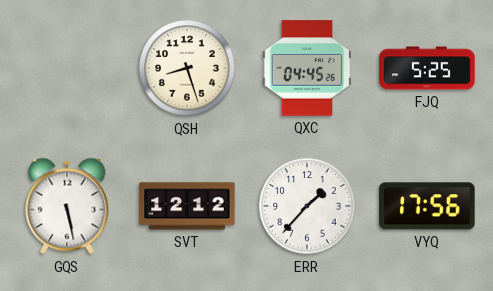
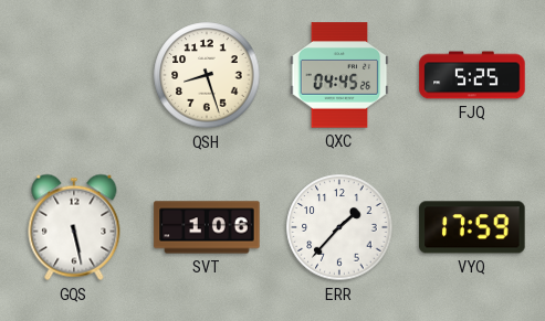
SVT: 12:12 -> 1:06
VYQ: 17:56 -> 17:59
